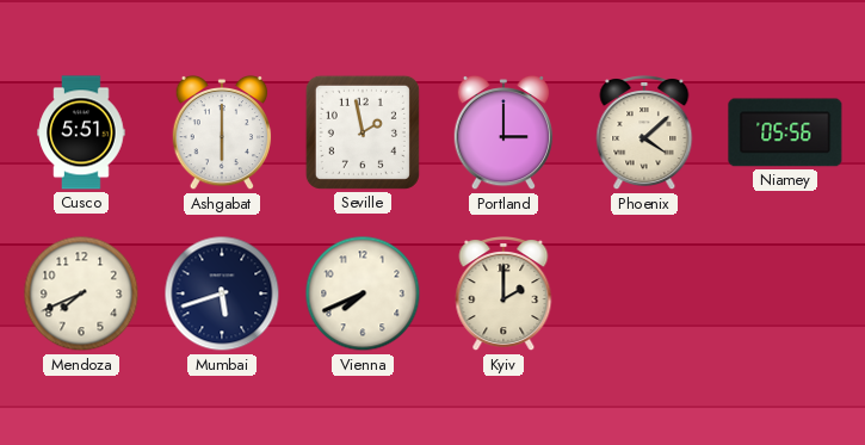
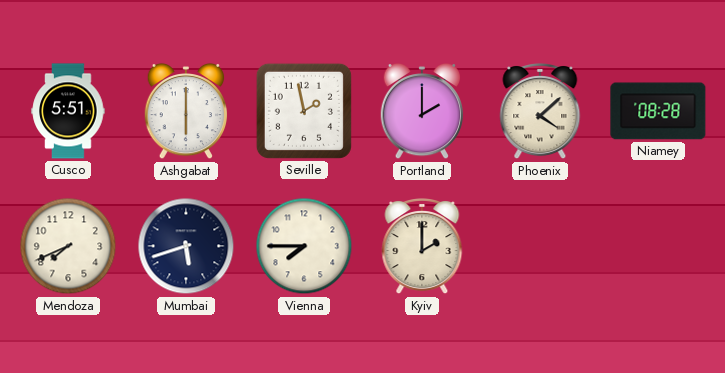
Portland: 3:00 -> 2:00
Niamey: 05:56 -> 08:28
Vienna: 7:41 -> 7:45
